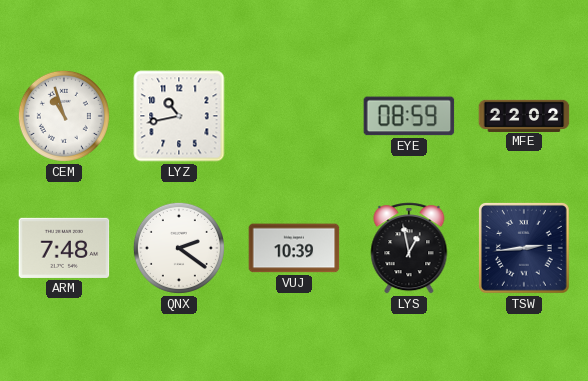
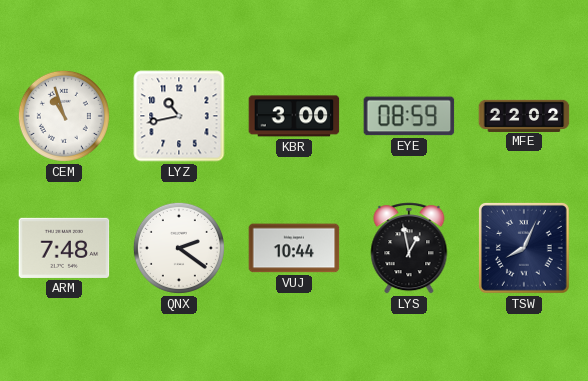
KBR: none -> 3:00
VUJ: 10:39 -> 10:44
TSW: 2:44 -> 8:04
